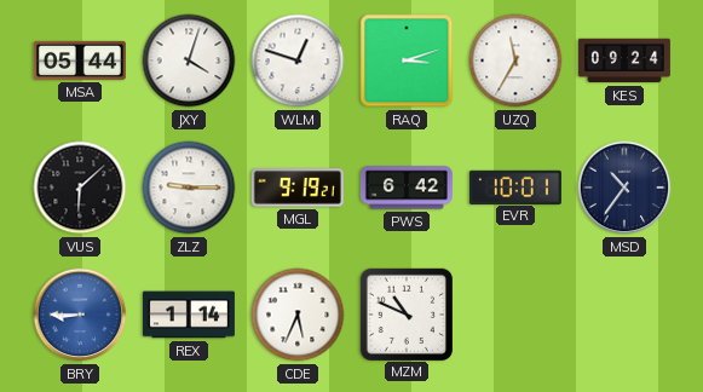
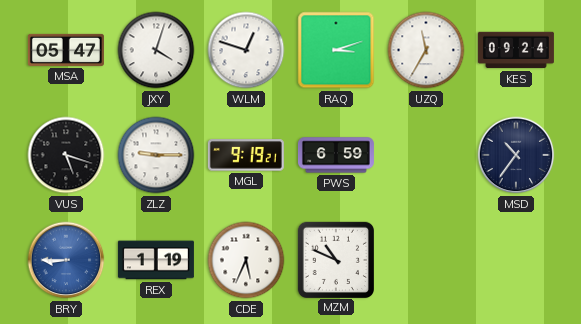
MSA: 05:44 -> 05:47
VUS: 6:08 -> 5:18
PWS: 6:42 -> 6:59
EVR: 10:01 -> none
REX: 1:14 -> 1:19
